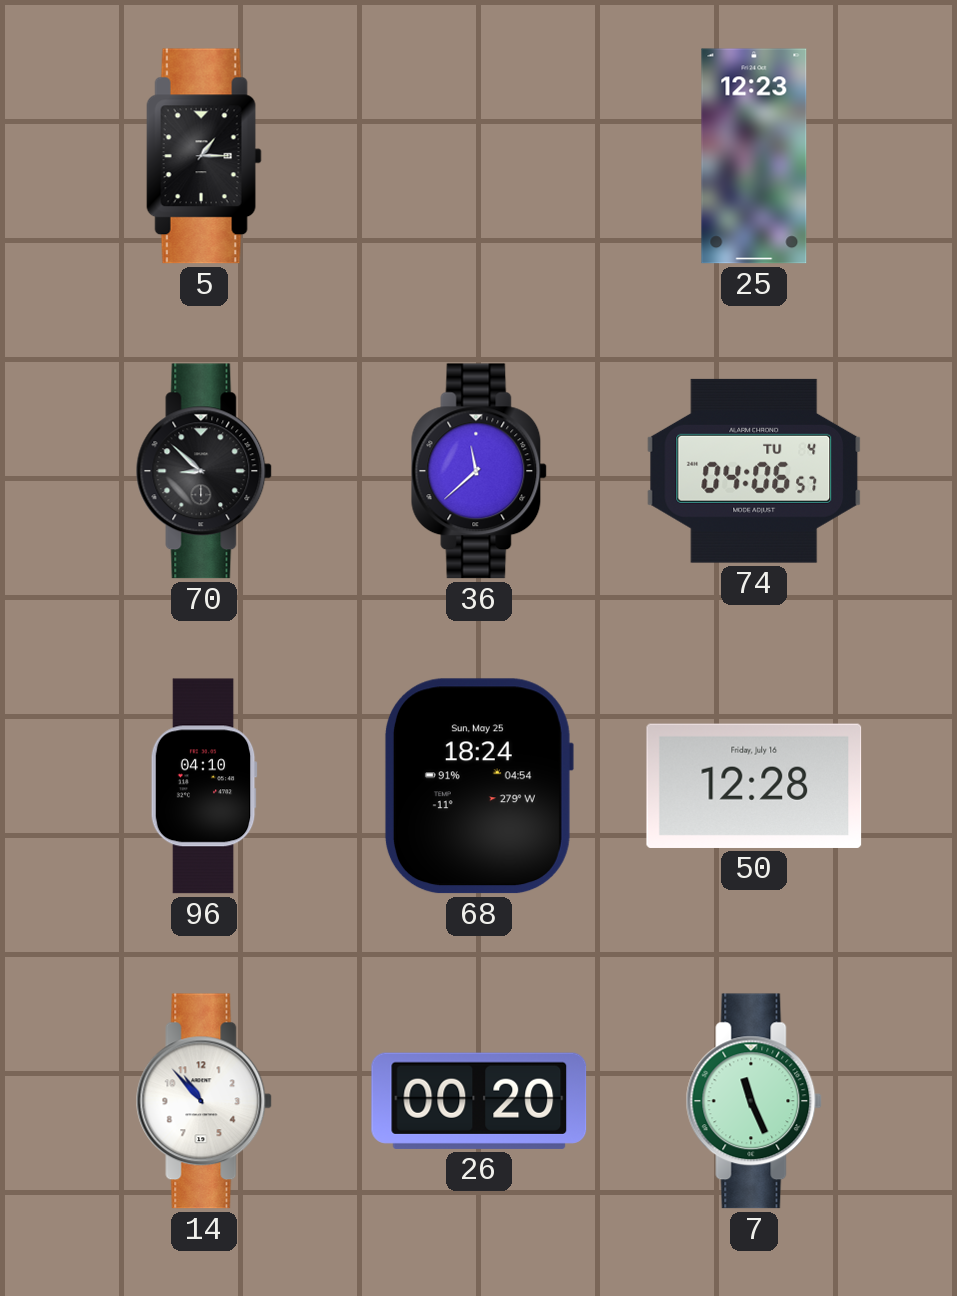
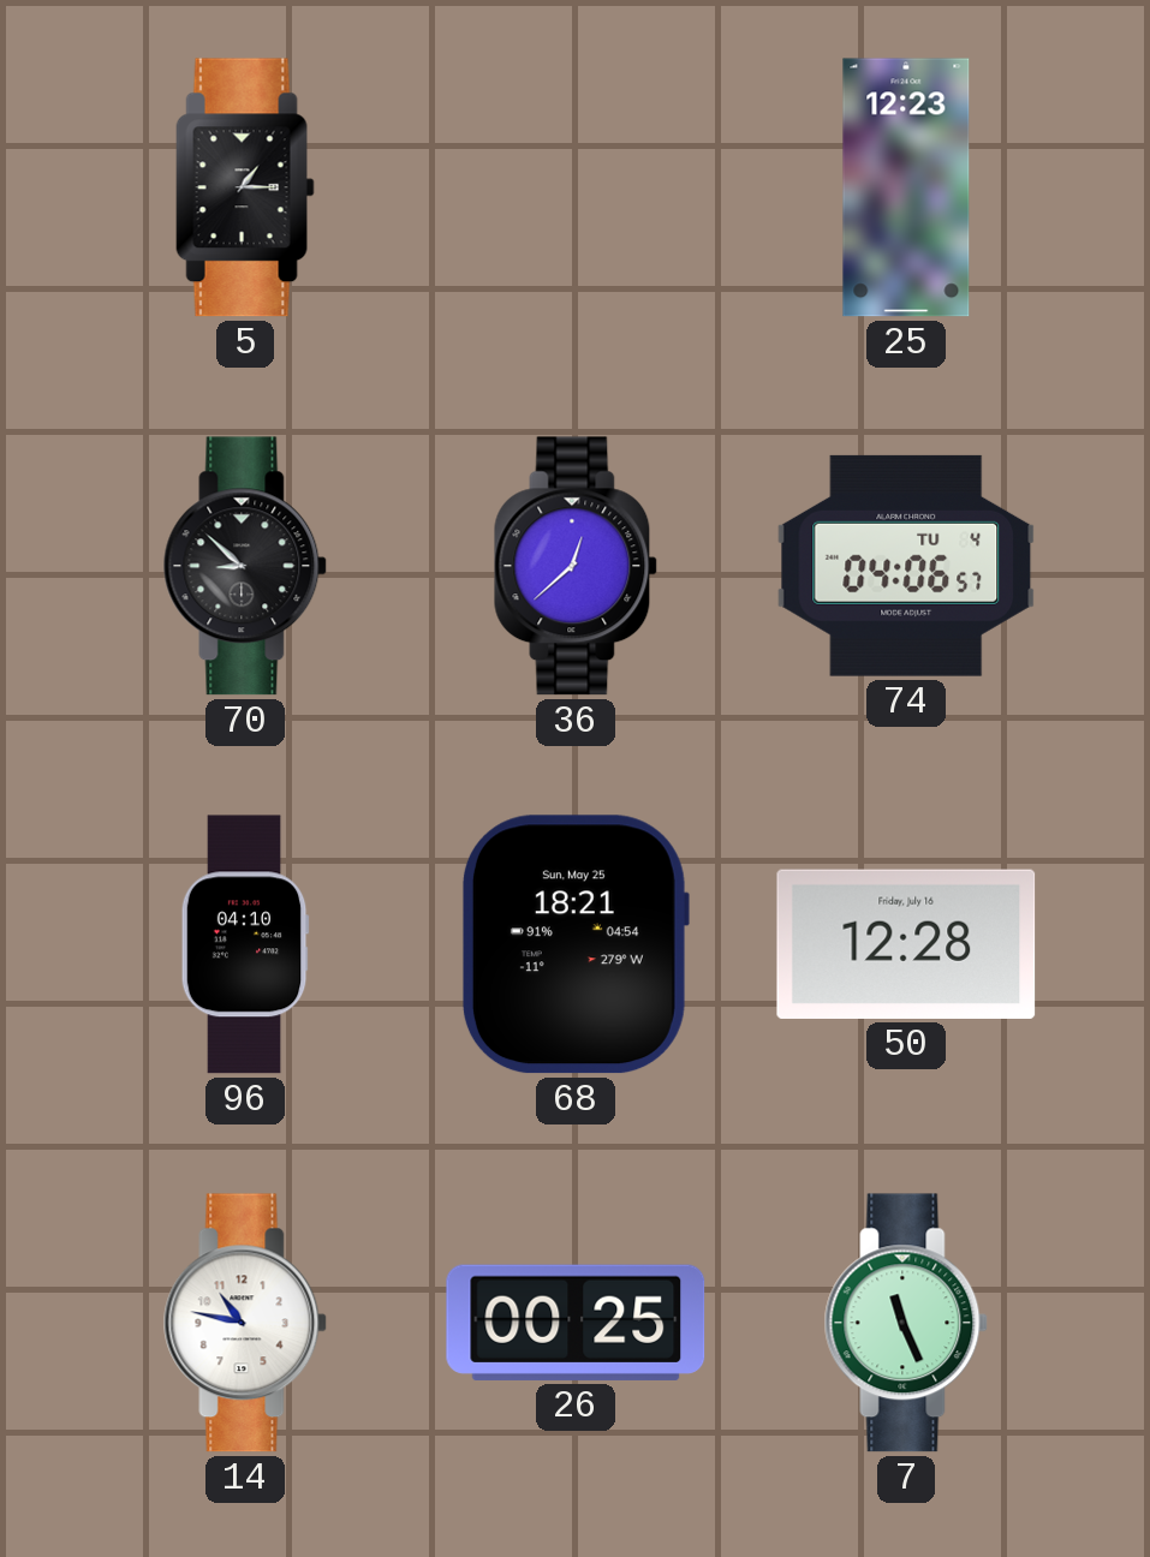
36: 11:38 -> 12:38
68: 18:24 -> 18:21
14: 10:53 -> 10:47
26: 00:20 -> 00:25
